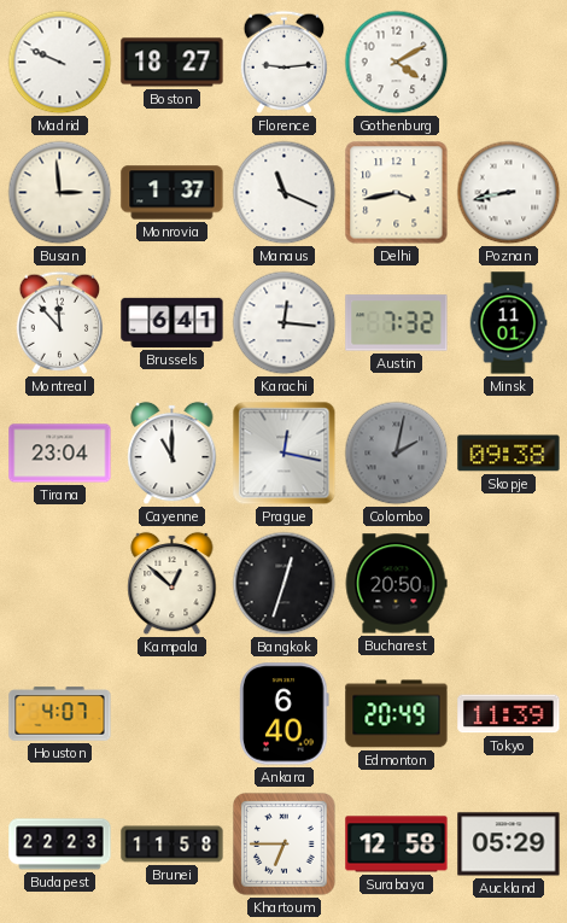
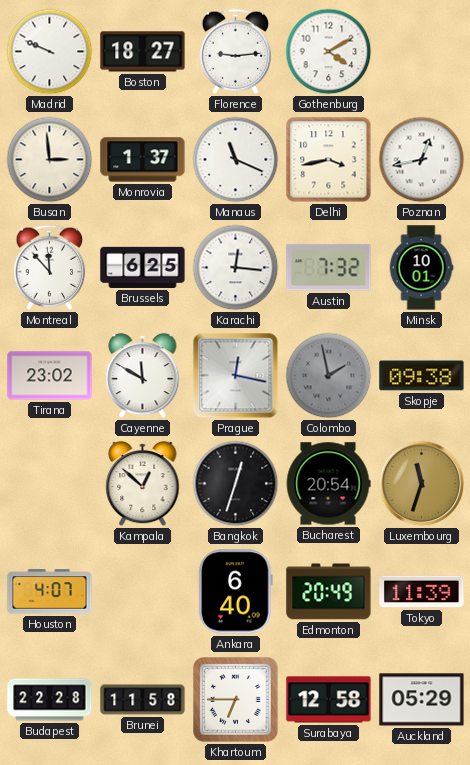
Poznan: 8:43 -> 12:43
Brussels: 6:41 -> 6:25
Minsk: 11:01 -> 10:01
Tirana: 23:04 -> 23:02
Cayenne: 11:00 -> 11:50
Colombo: 2:02 -> 1:58
Bucharest: 20:50 -> 20:54
Luxembourg: none -> 11:33
Budapest: 22:23 -> 22:28
